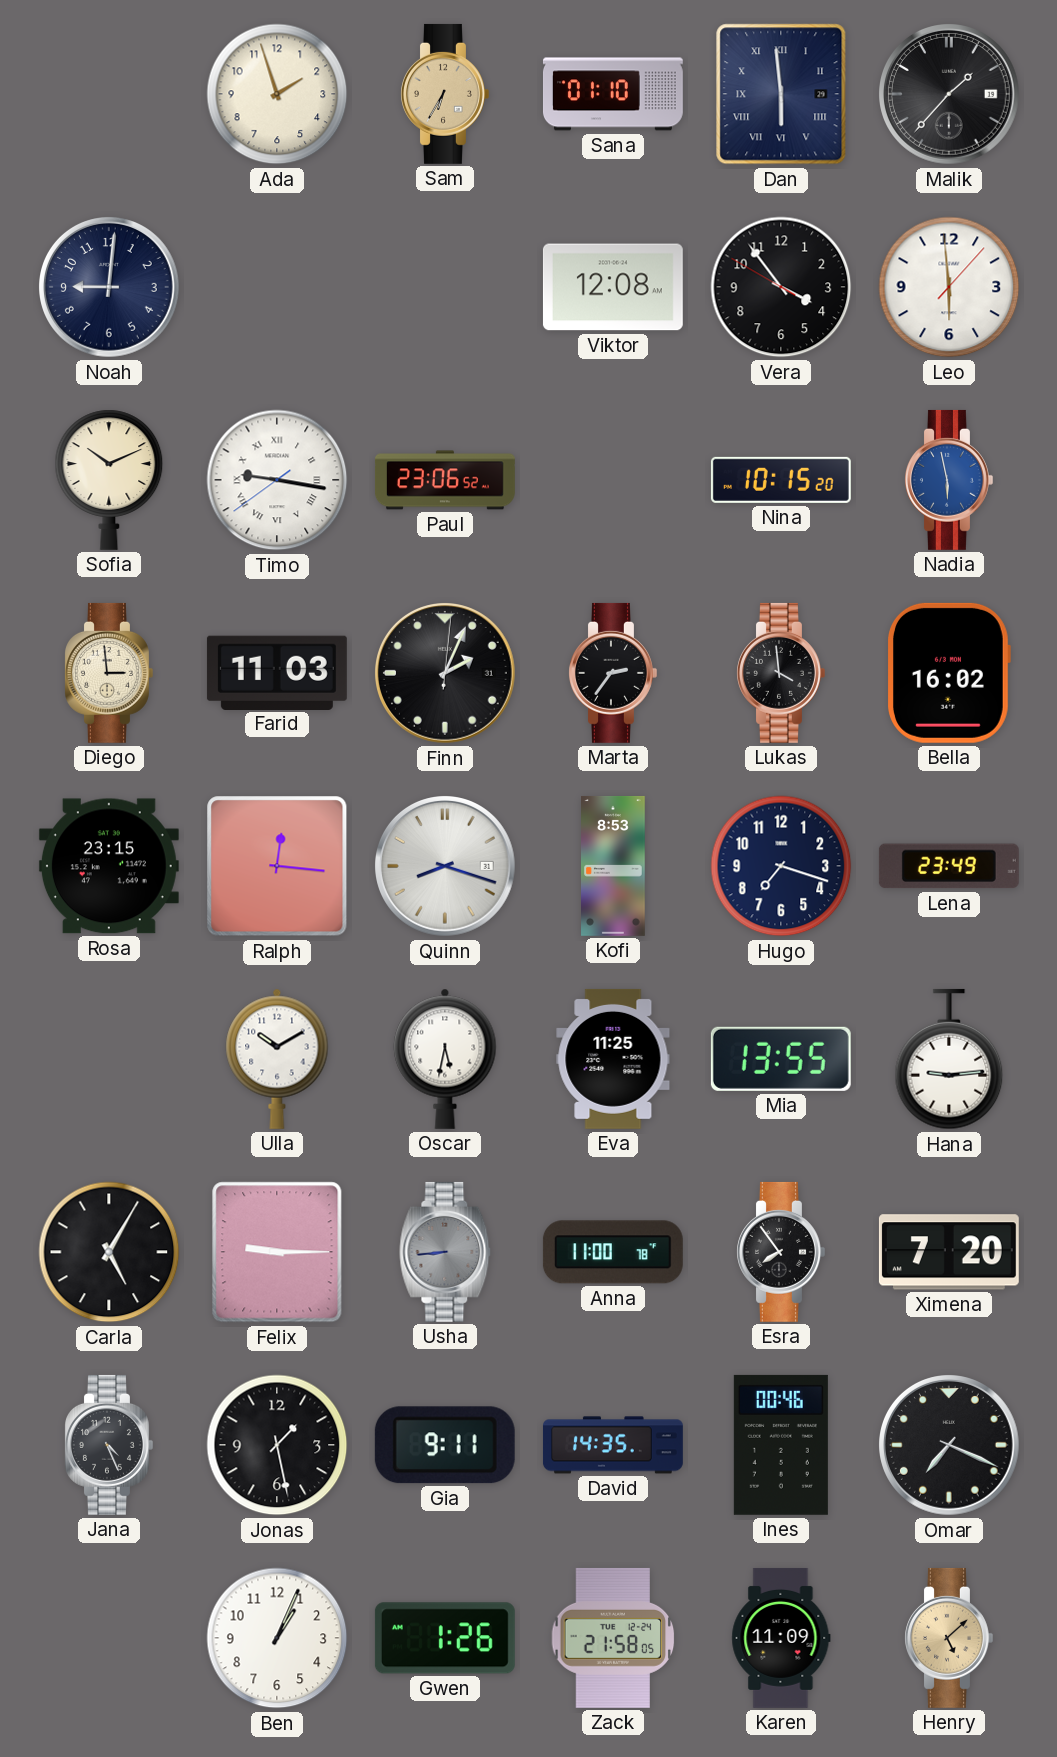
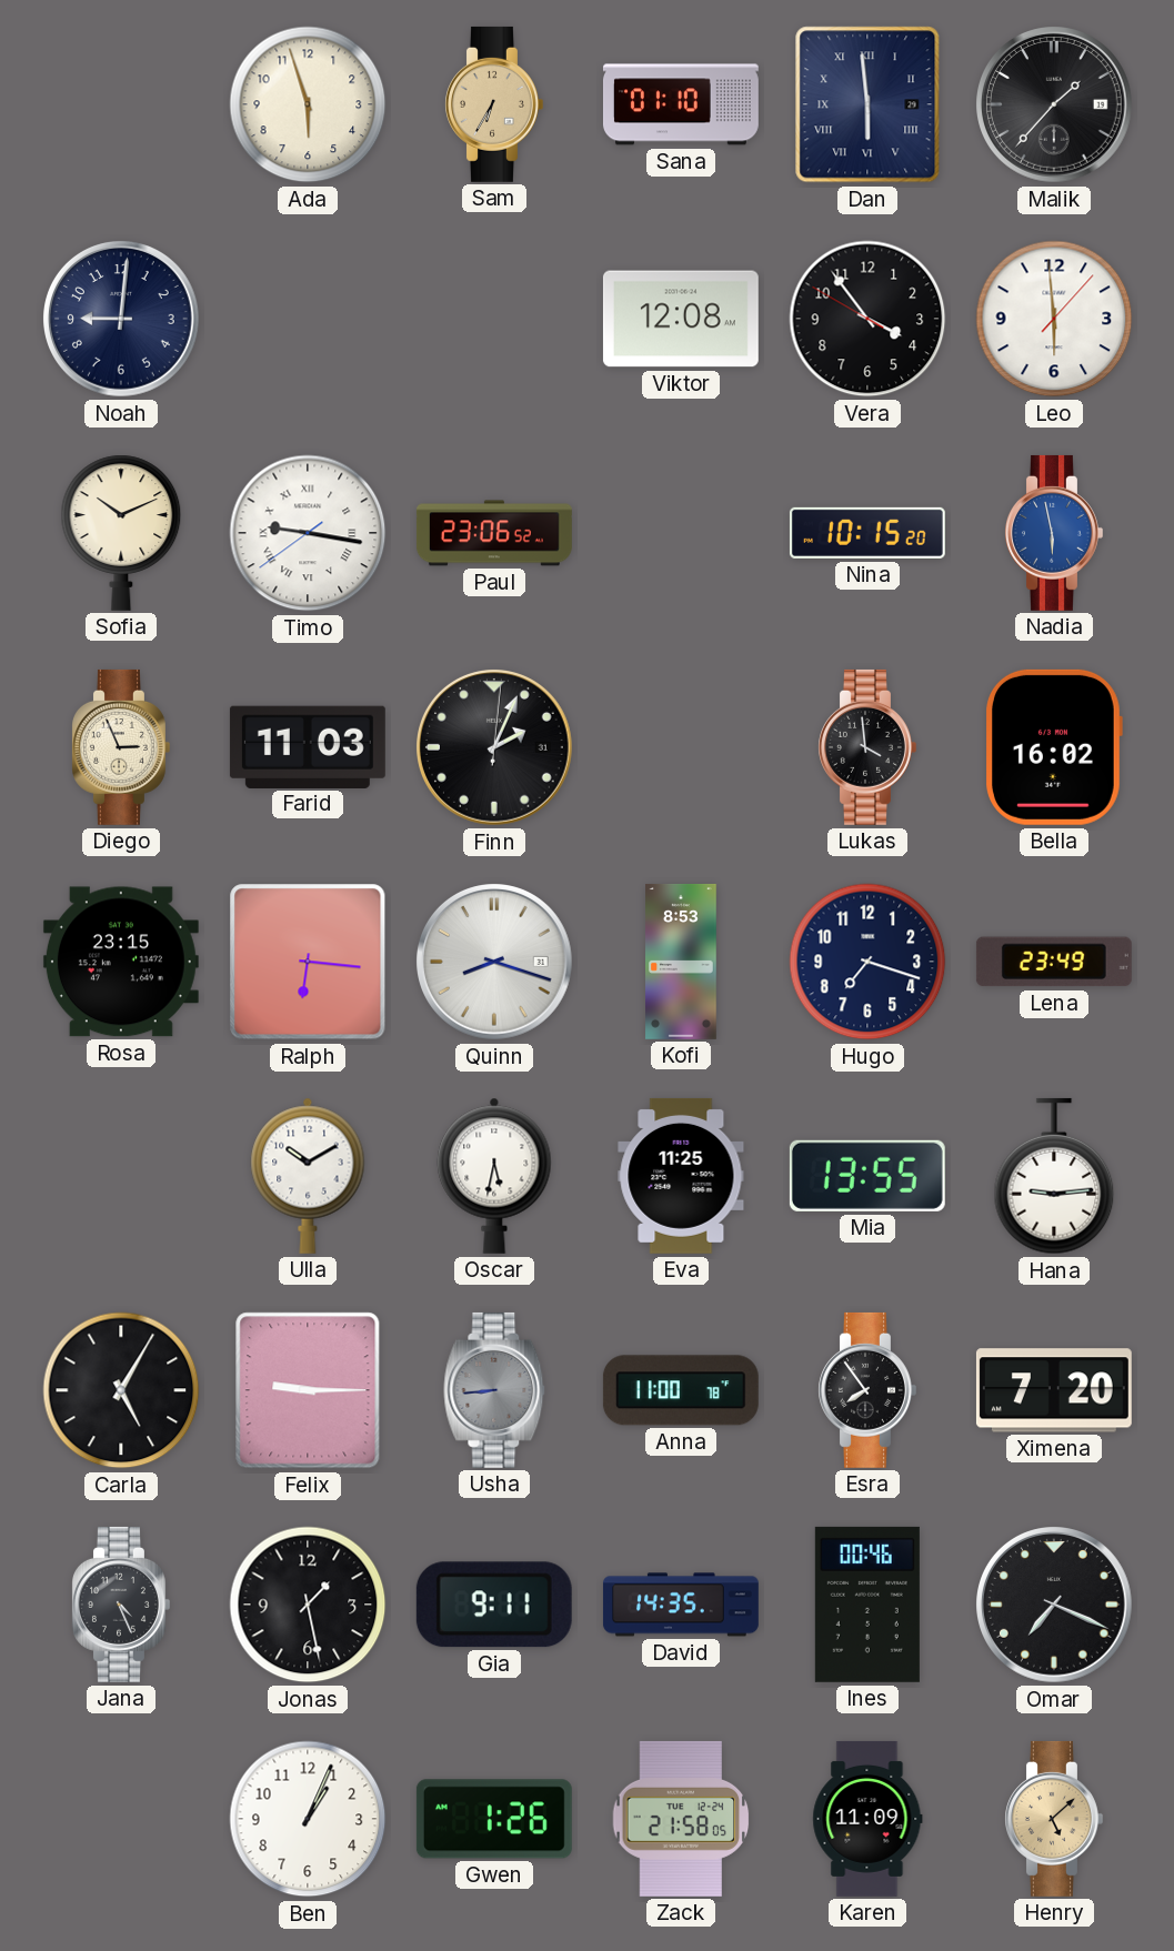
Ada: 1:57 -> 5:57
Diego: 2:59 -> 2:56
Marta: 2:36 -> none
Ralph: 12:16 -> 6:16
